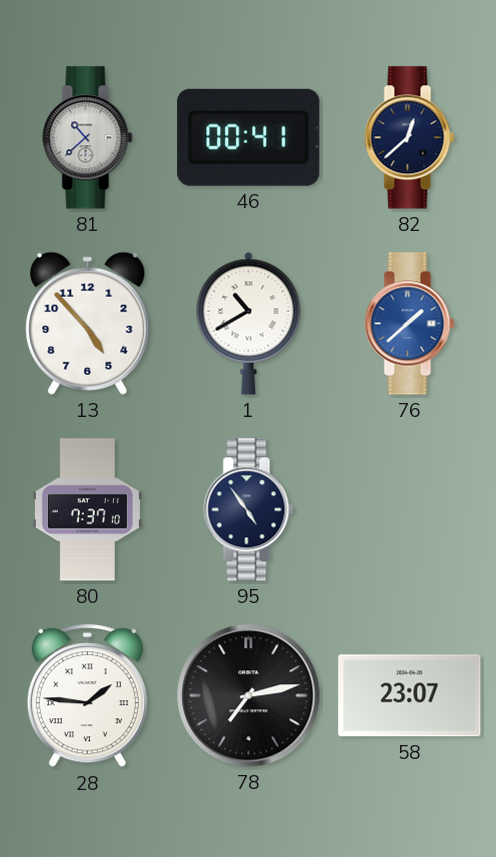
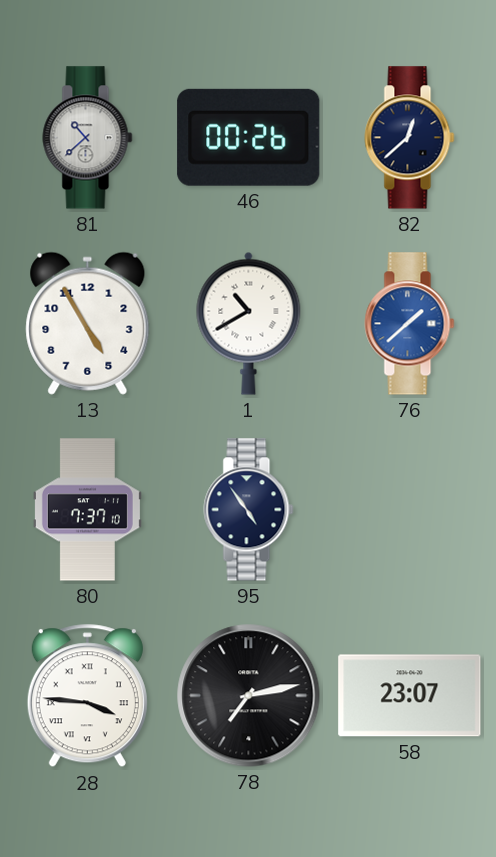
46: 00:41 -> 00:26
13: 4:53 -> 4:55
28: 1:46 -> 3:46
